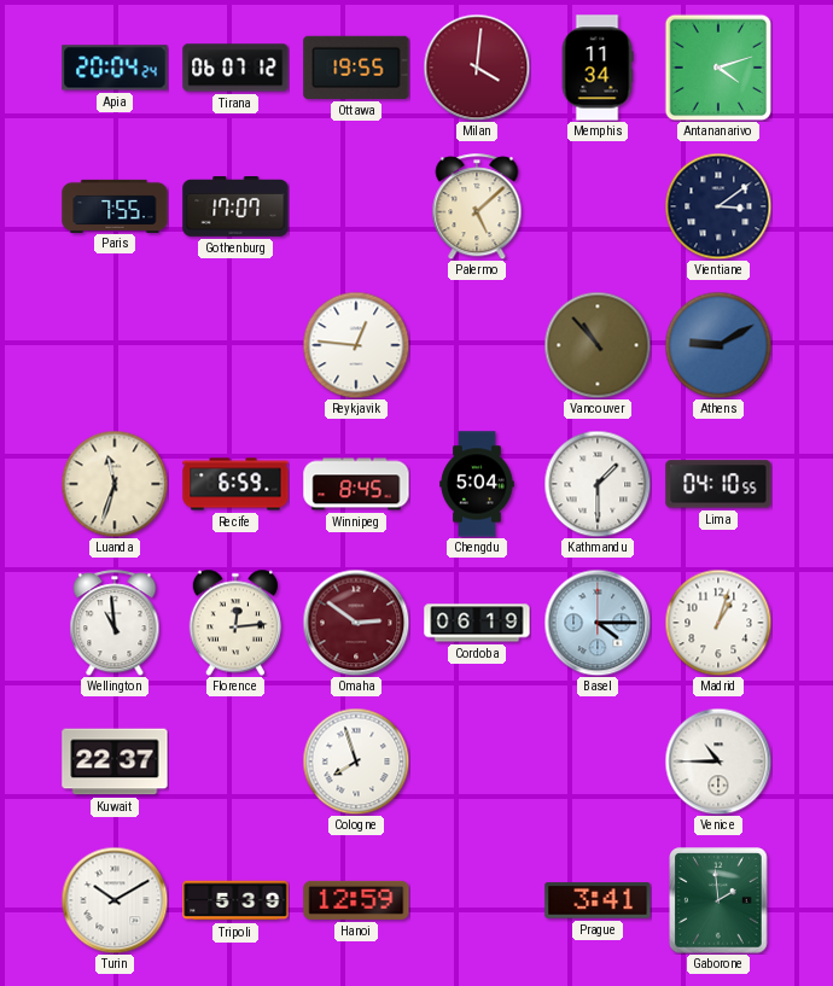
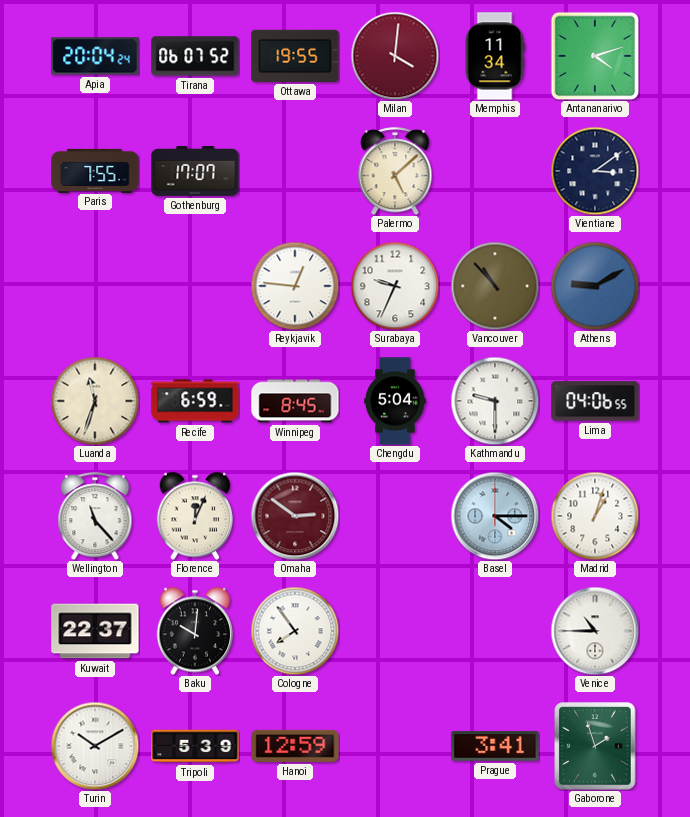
Tirana: 06:07:12 -> 06:07:52
Surabaya: none -> 9:34
Kathmandu: 1:30 -> 9:30
Lima: 04:10 -> 04:06
Wellington: 10:59 -> 11:23
Florence: 12:14 -> 12:04
Cordoba: 06:19 -> none
Baku: none -> 10:01
Cologne: 7:57 -> 7:54
Gaborone: 1:59 -> 1:57
